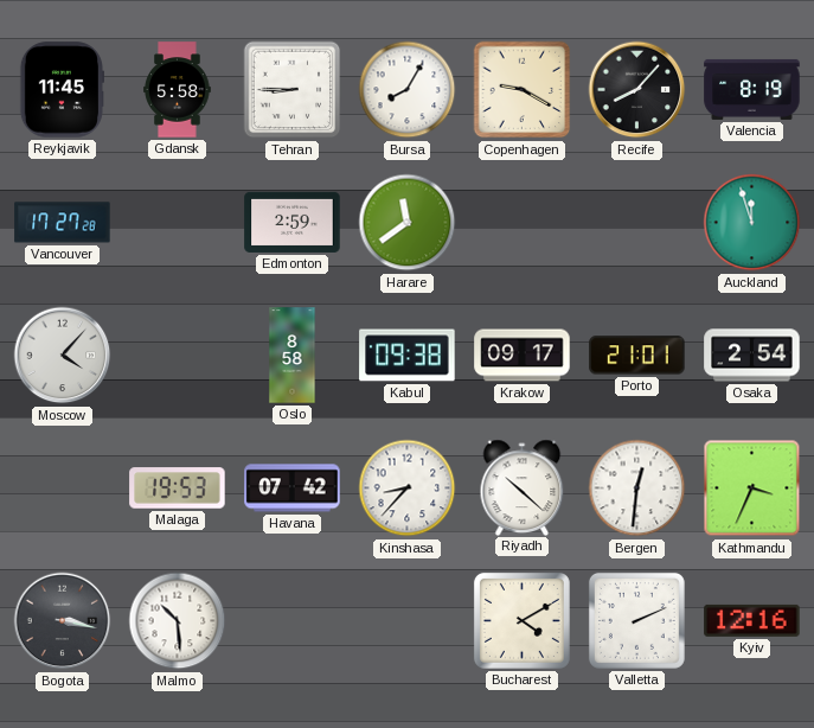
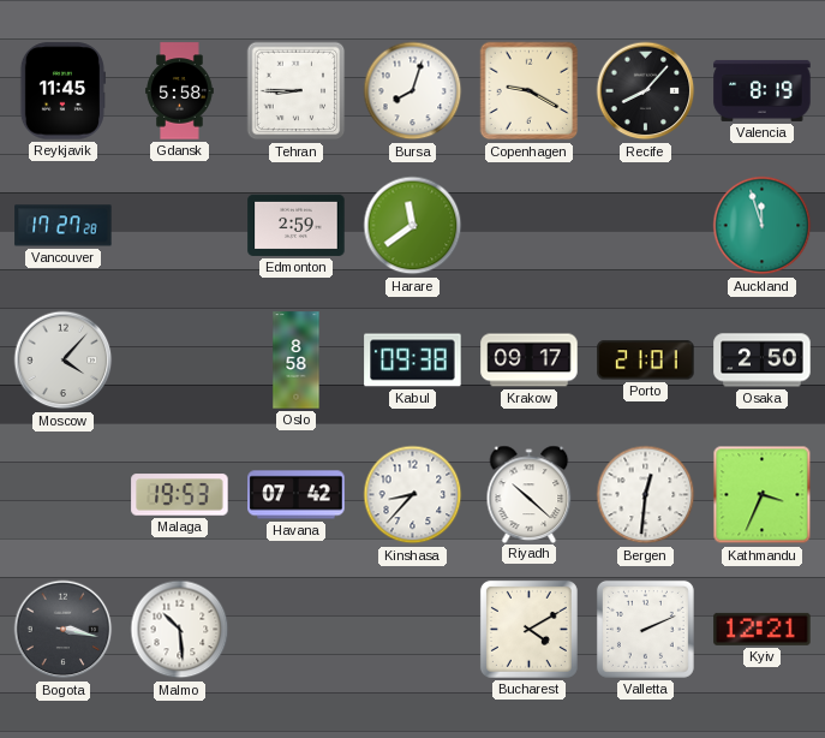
Bursa: 8:05 -> 8:03
Osaka: 2:54 -> 2:50
Kyiv: 12:16 -> 12:21
